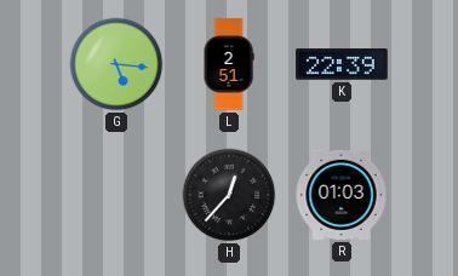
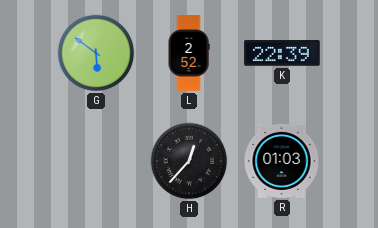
G: 5:16 -> 5:51
L: 2:51 -> 2:52
